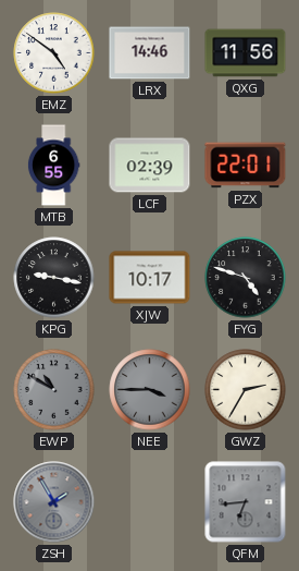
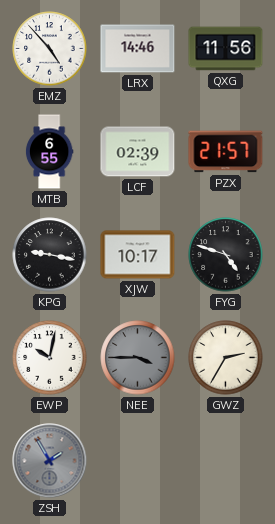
EMZ: 4:51 -> 4:53
PZX: 22:01 -> 21:57
EWP: 10:50 -> 10:02
EWP dial: grey -> white
QFM: 6:44 -> none
